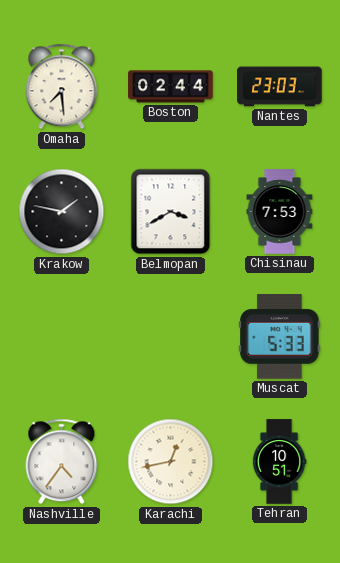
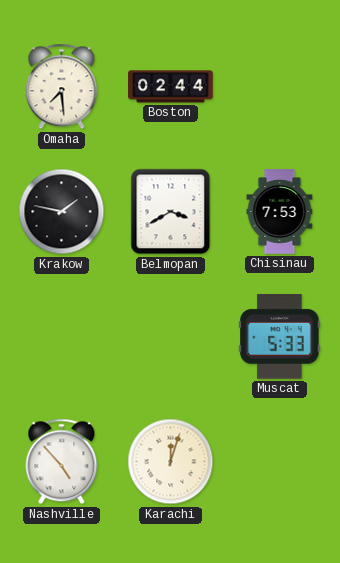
Nantes: 23:03 -> none
Nashville: 4:36 -> 4:53
Karachi: 12:43 -> 12:03
Tehran: 10:51 -> none
